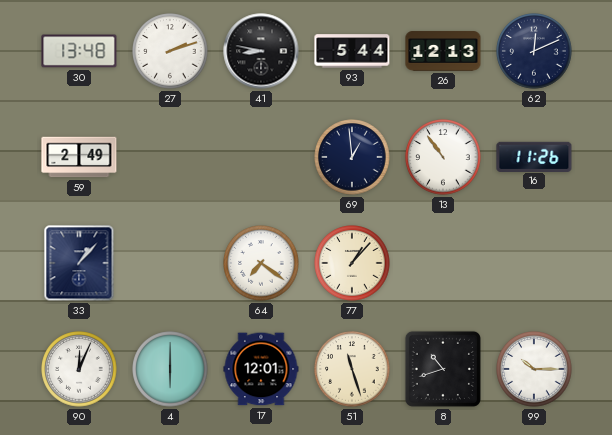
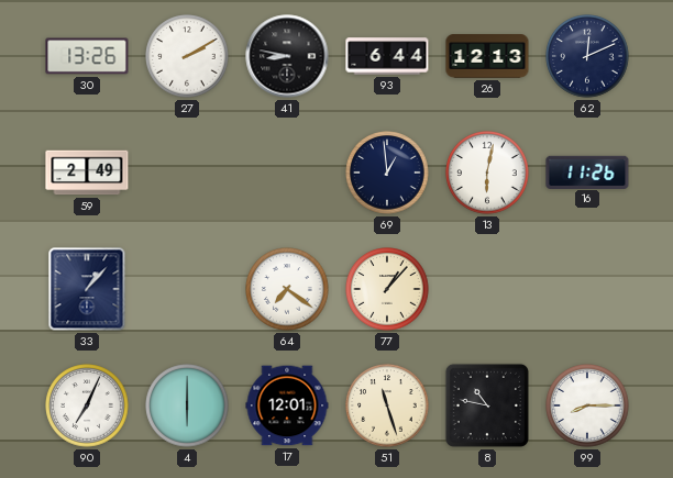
30: 13:48 -> 13:26
27: 2:12 -> 2:10
93: 5:44 -> 6:44
13: 10:54 -> 6:02
90: 12:04 -> 7:04
8: 10:42 -> 10:47
99: 10:15 -> 8:15
